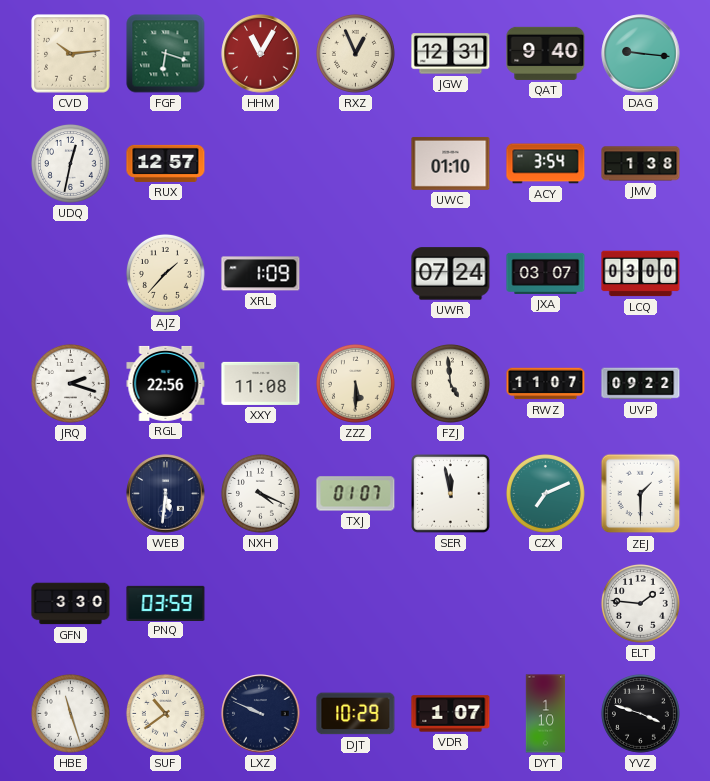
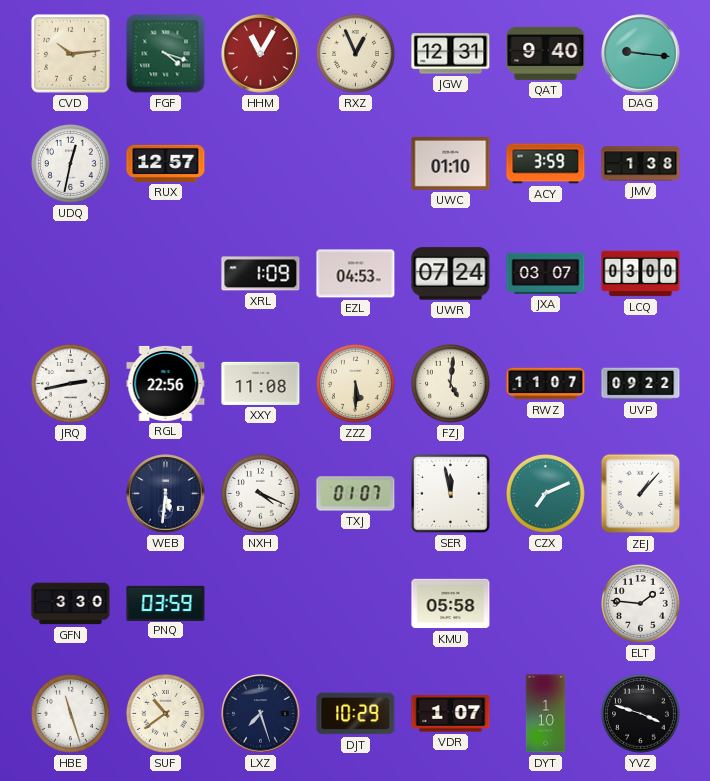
FGF: 6:18 -> 4:18
ACY: 3:54 -> 3:59
AJZ: 1:37 -> none
EZL: none -> 04:53
JRQ: 2:18 -> 2:43
FZJ: 4:59 -> 5:01
ZEJ: 1:30 -> 1:07
KMU: none -> 05:58
LXZ: 9:49 -> 7:27
